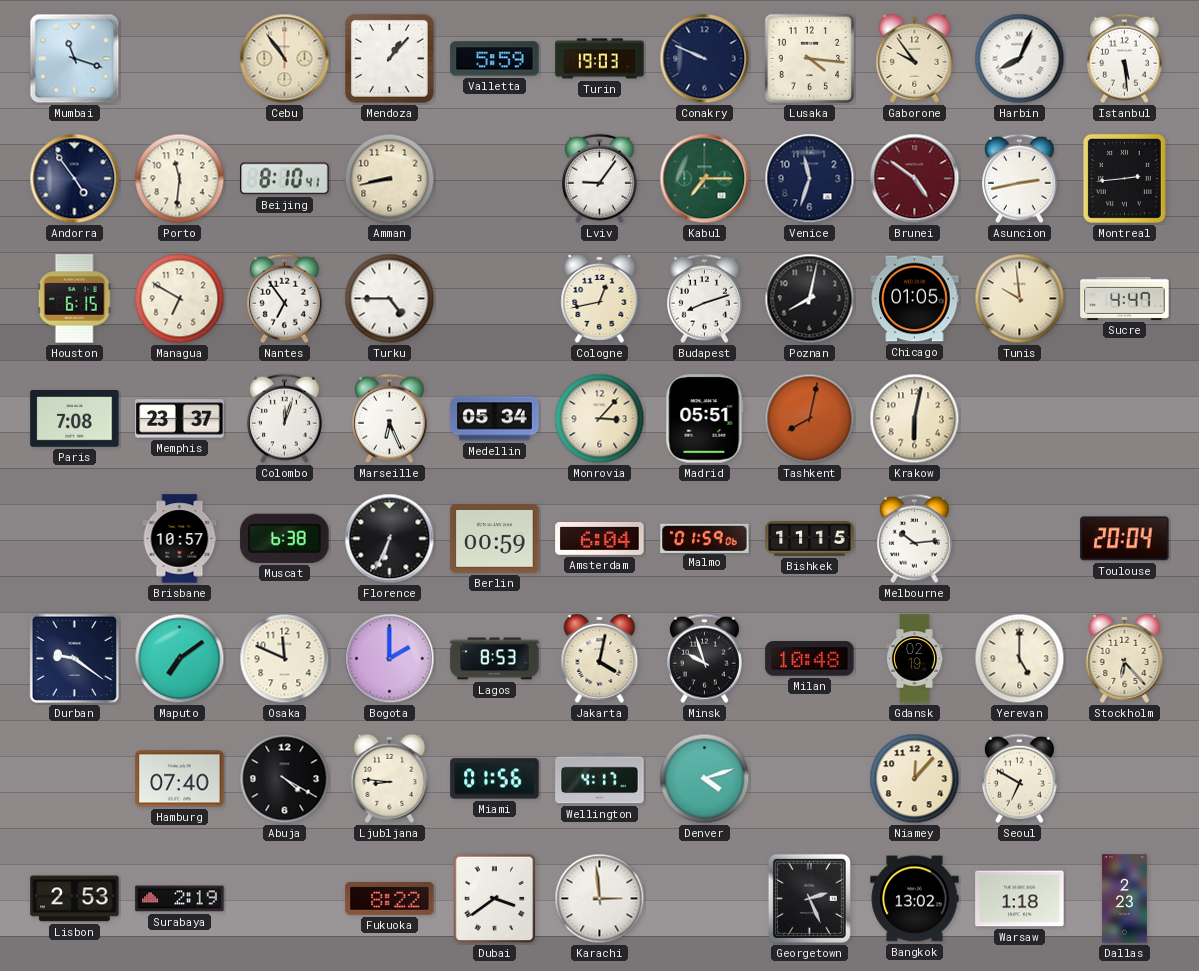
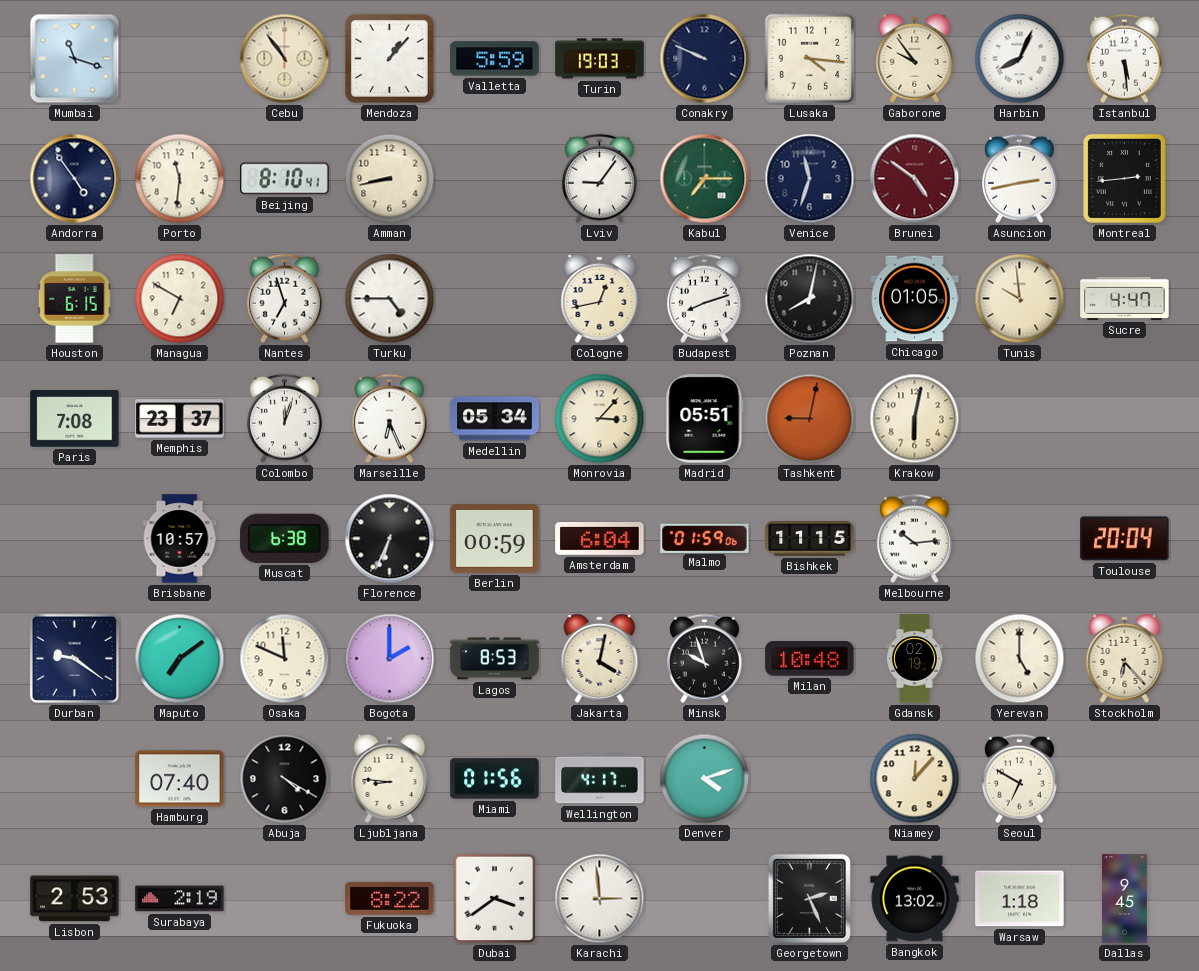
Nantes: 6:54 -> 6:57
Tashkent: 8:02 -> 9:02
Dallas: 2:23 -> 9:45
